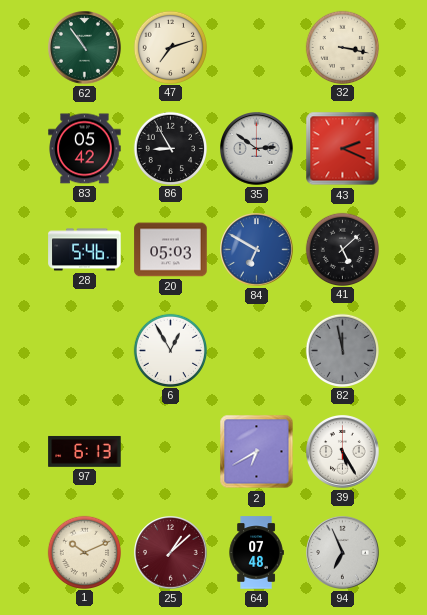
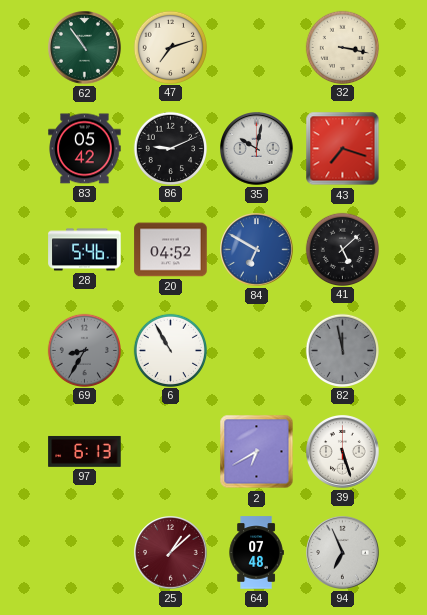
86: 8:55 -> 9:11
35: 2:51 -> 10:02
43: 2:19 -> 7:18
20: 05:03 -> 04:52
69: none -> 8:35
6: 12:55 -> 10:55
39: 5:25 -> 5:27
1: 10:11 -> none
